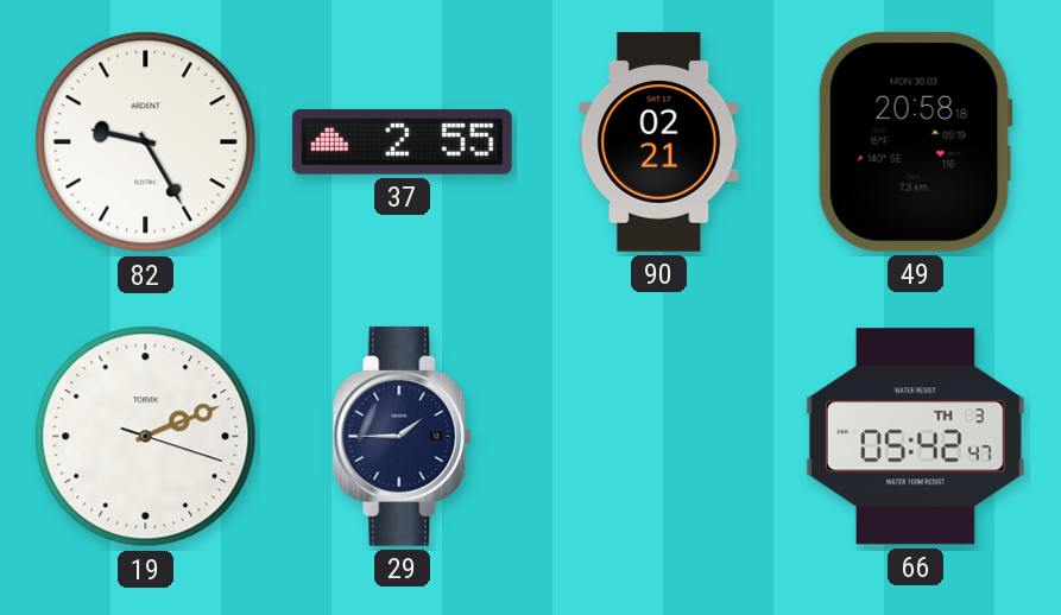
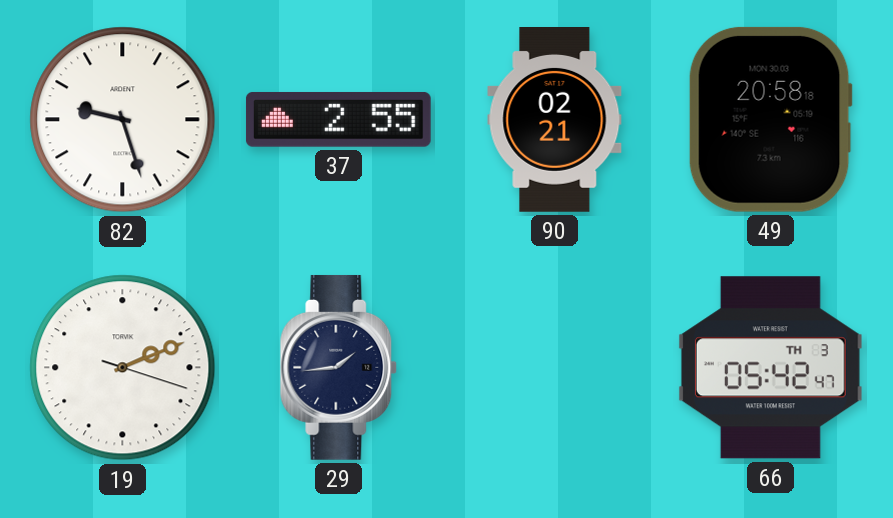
82: 9:25 -> 9:27
29: 1:45 -> 1:44
